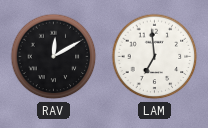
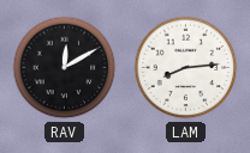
LAM: 6:59 -> 8:14
